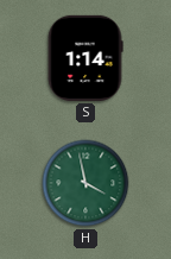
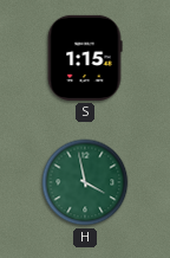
S: 1:14 -> 1:15
